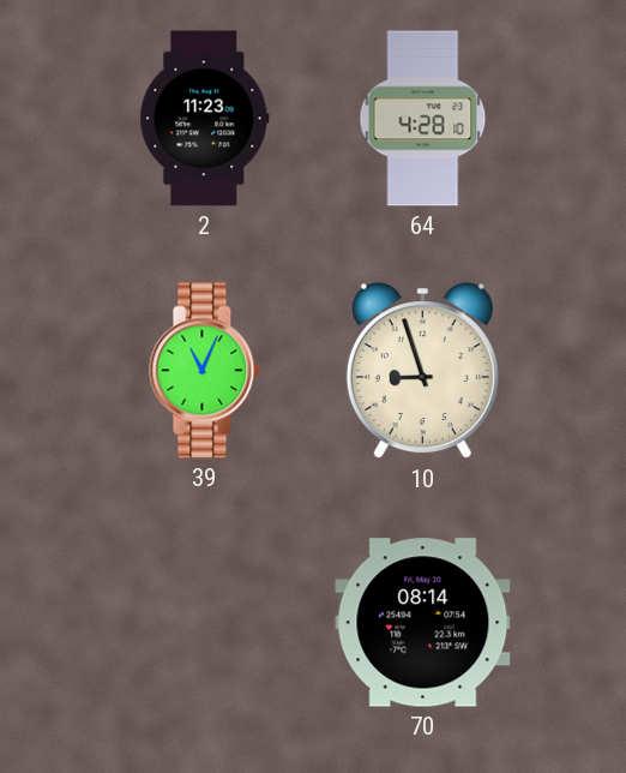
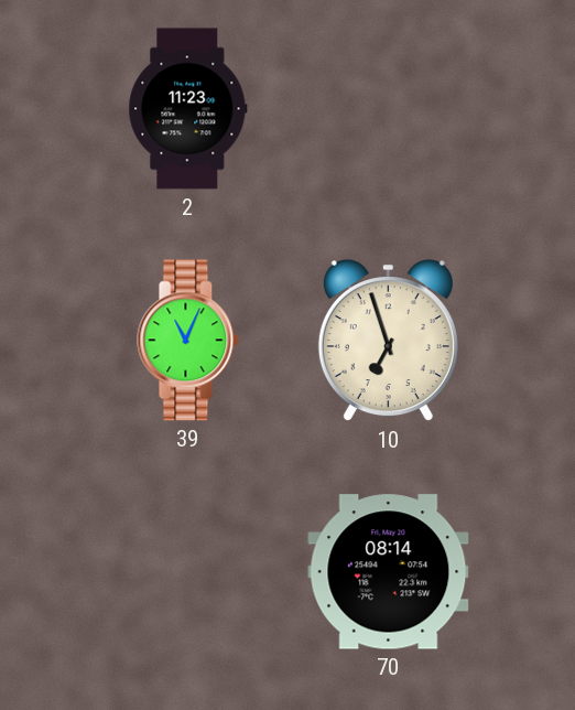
64: 4:28 -> none
10: 8:57 -> 6:57
